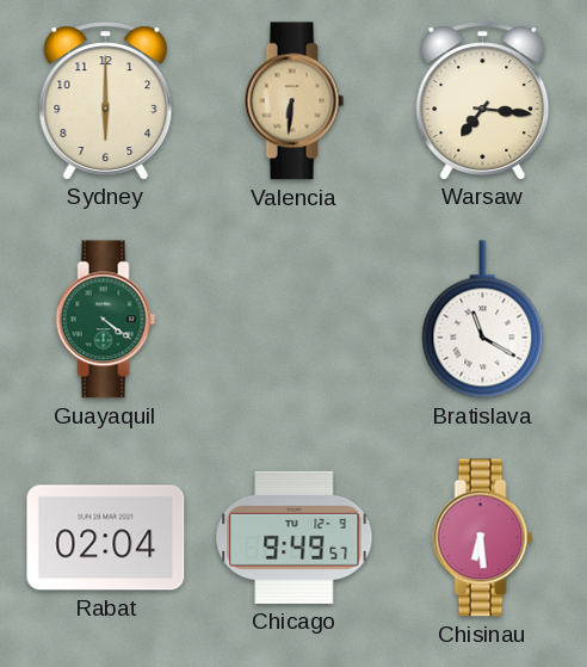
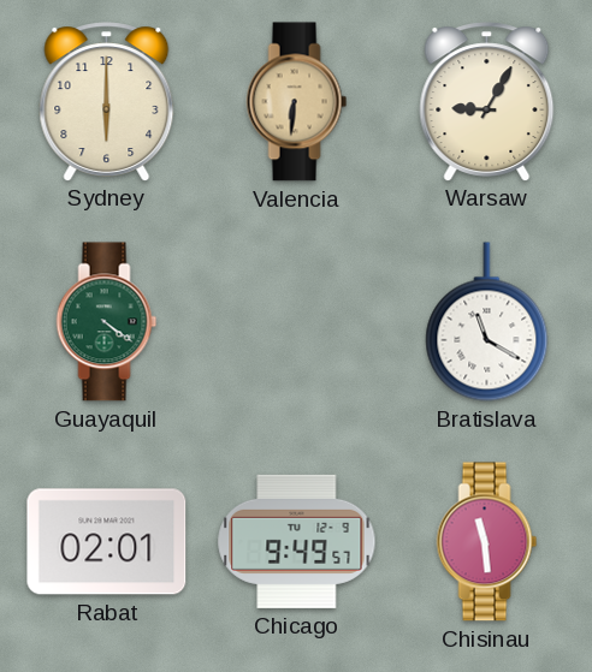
Warsaw: 7:16 -> 9:05
Rabat: 02:04 -> 02:01
Chisinau: 6:29 -> 11:29
